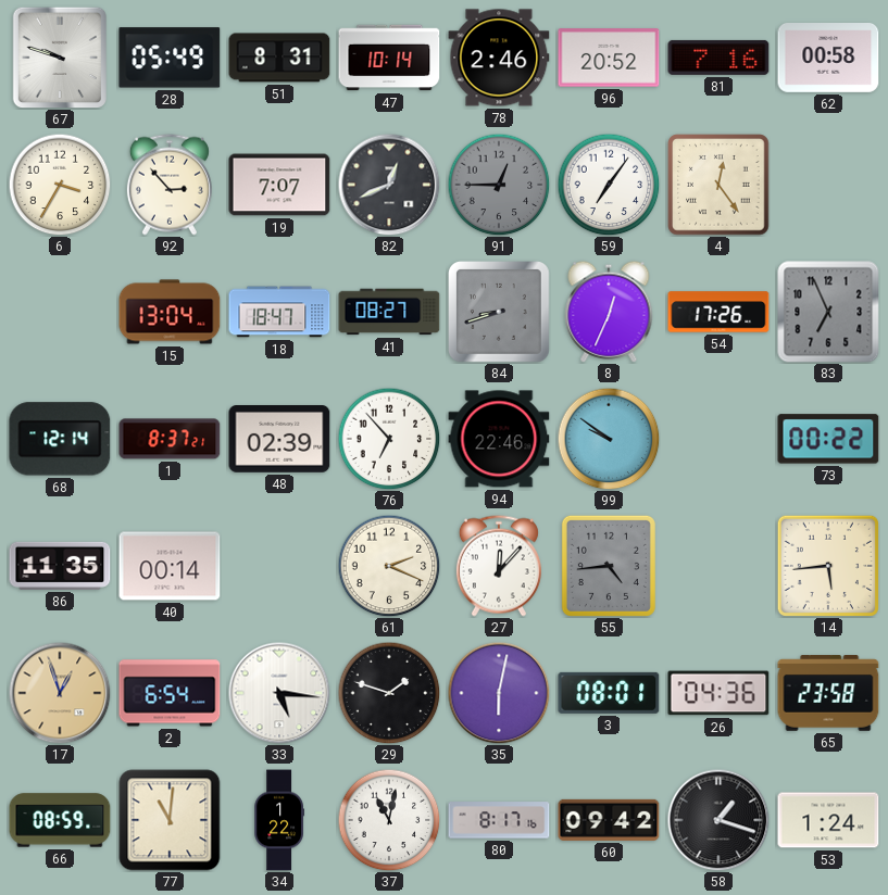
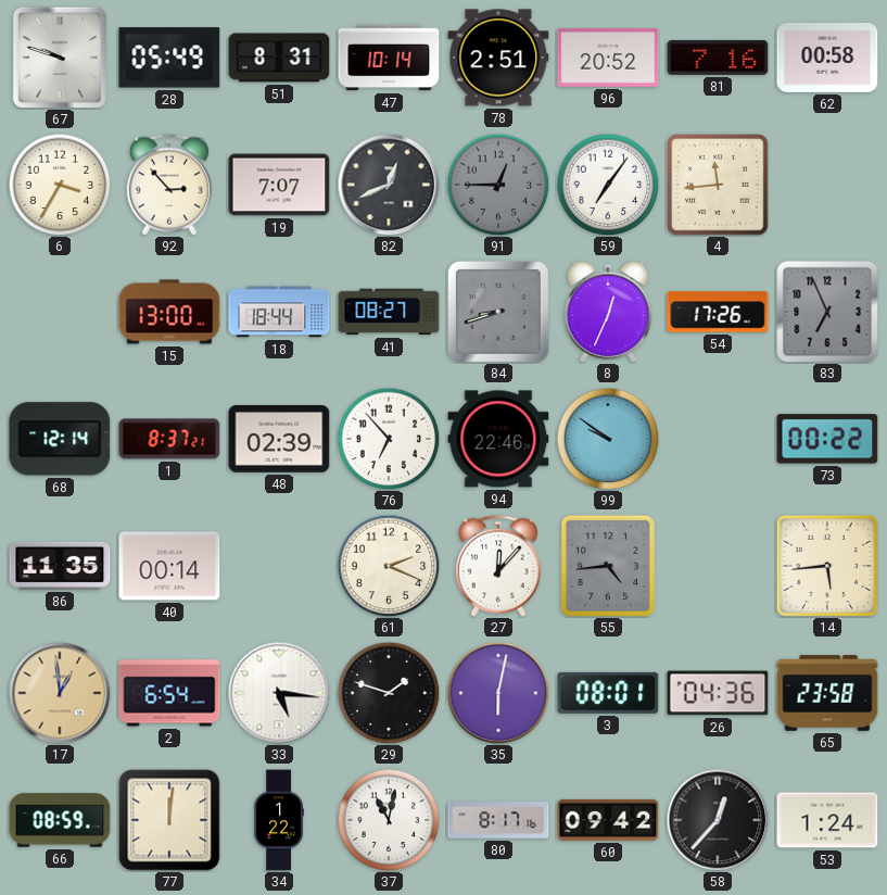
78: 2:46 -> 2:51
4: 12:24 -> 11:44
15: 13:04 -> 13:00
18: 18:47 -> 18:44
17: 12:57 -> 12:59
77: 11:01 -> 12:01
58: 1:18 -> 12:37
